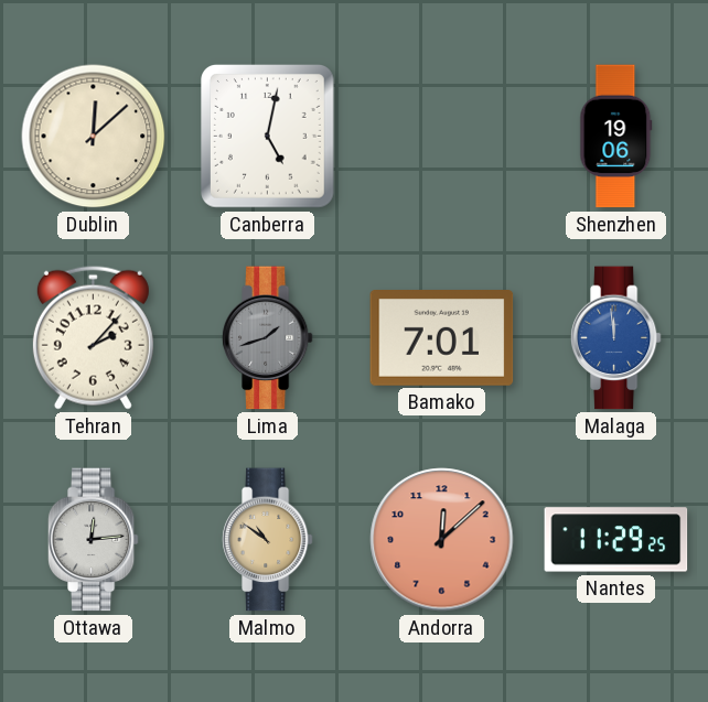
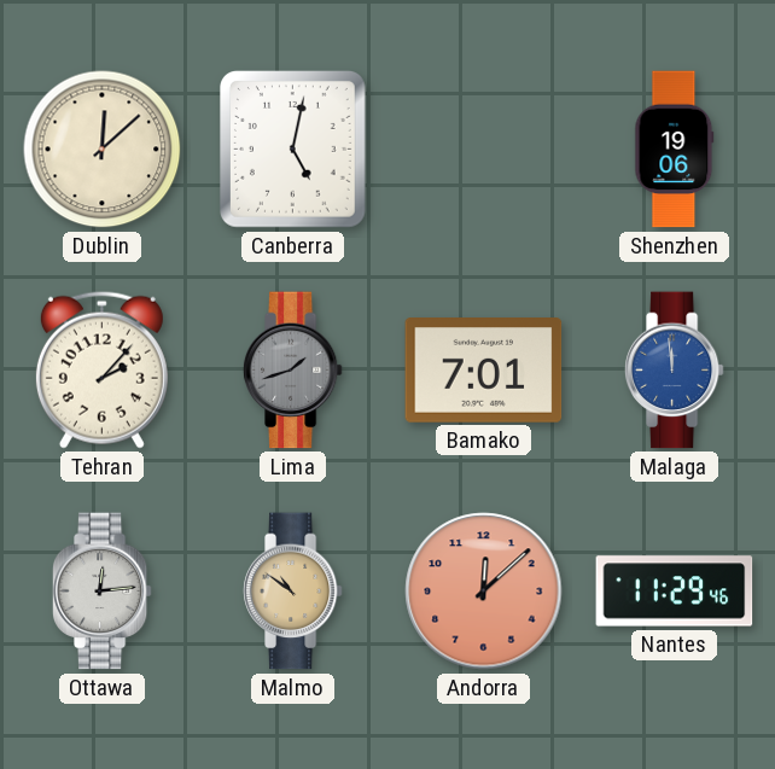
Nantes: 11:29:25 -> 11:29:46
